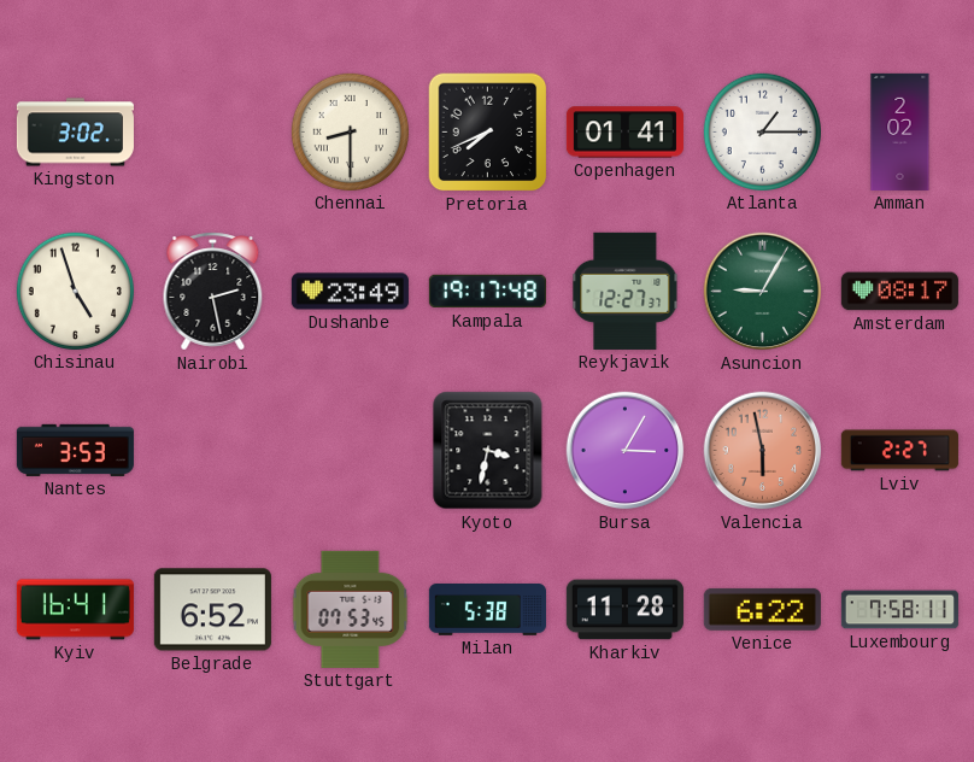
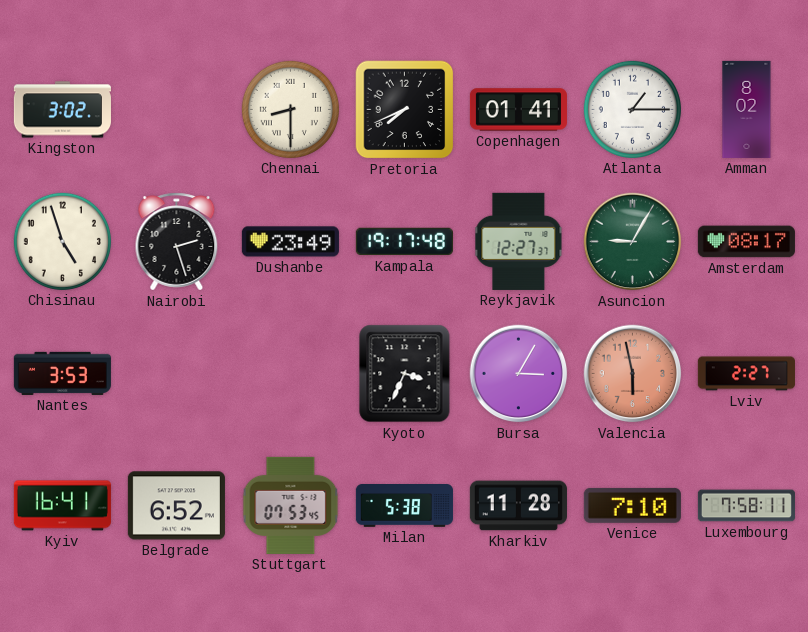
Amman: 2:02 -> 8:02
Nairobi: 2:28 -> 2:27
Kyoto: 3:32 -> 3:34
Venice: 6:22 -> 7:10
